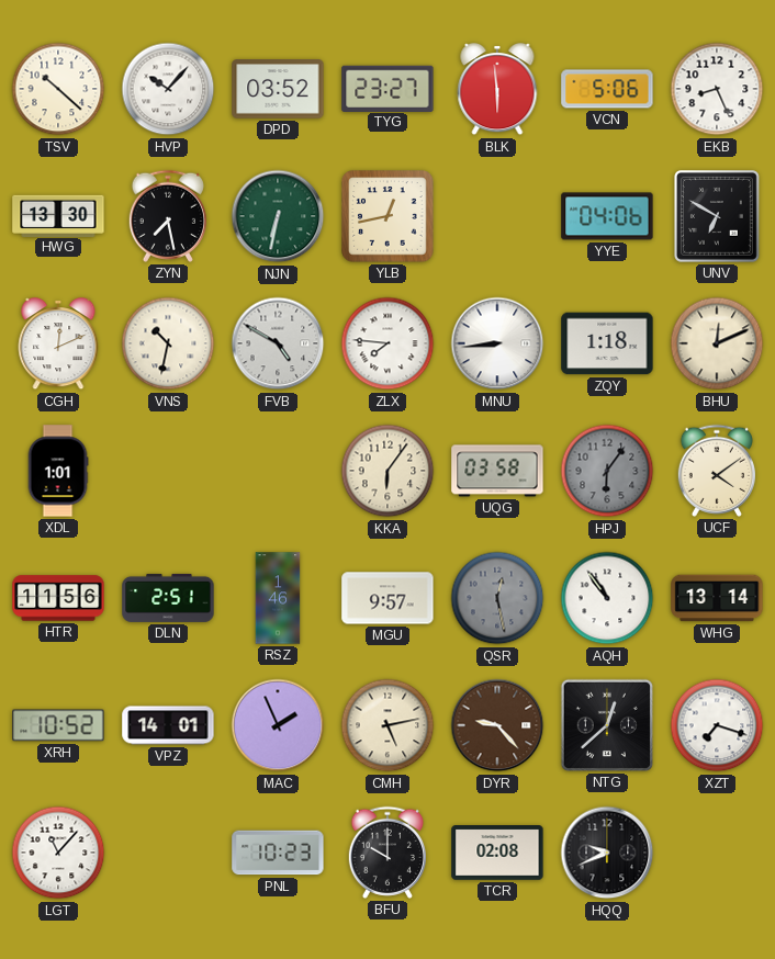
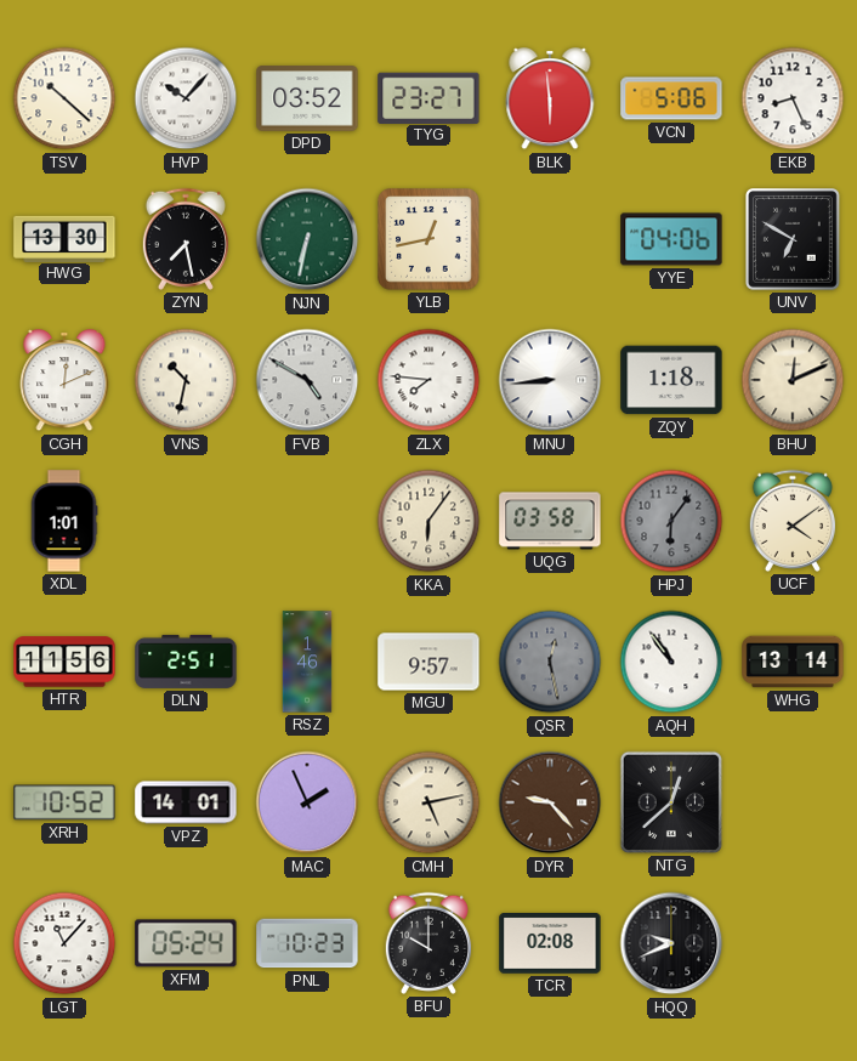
XZT: 7:18 -> none
XFM: none -> 05:24
